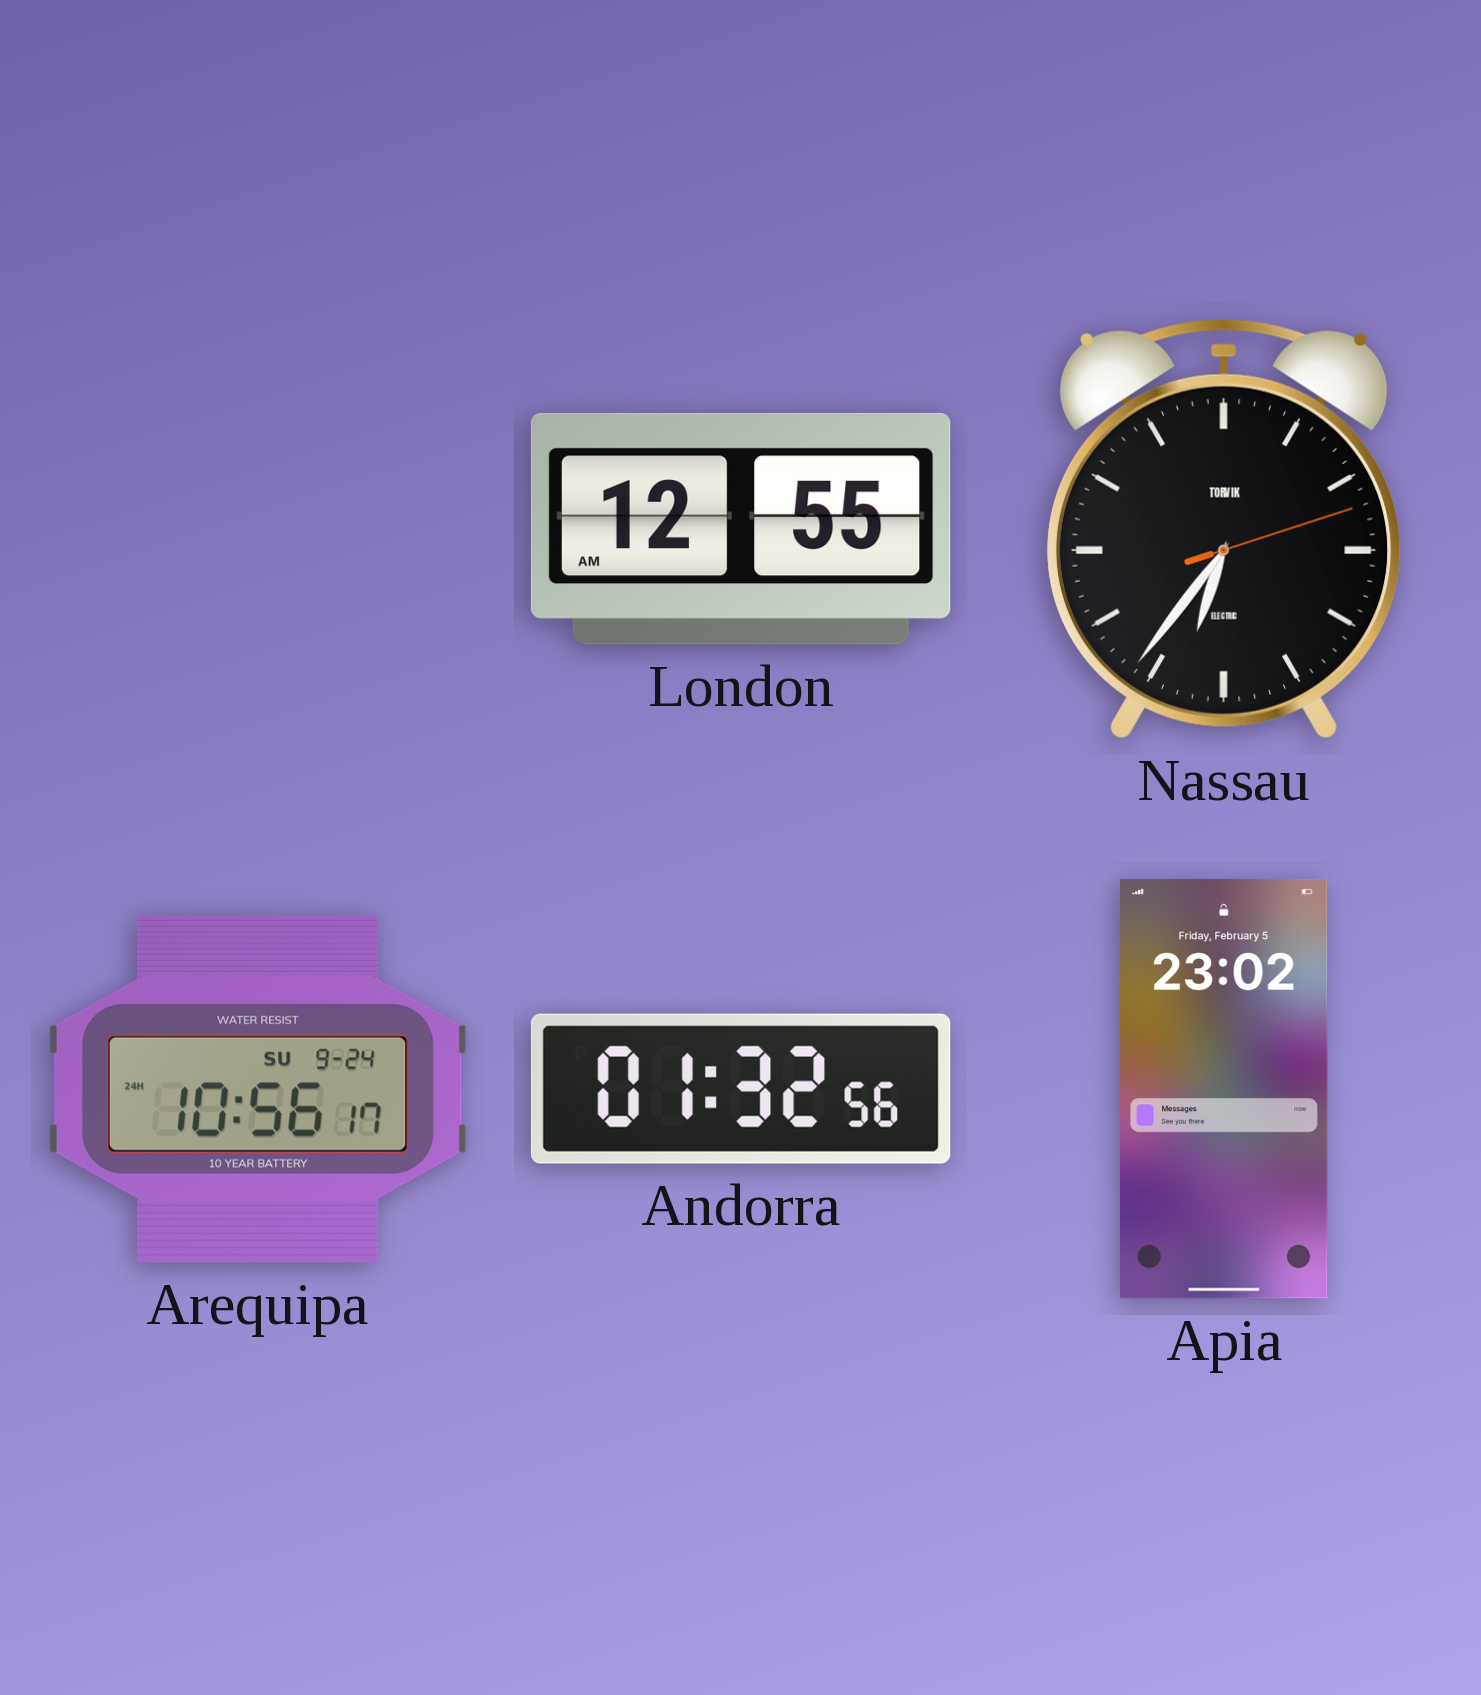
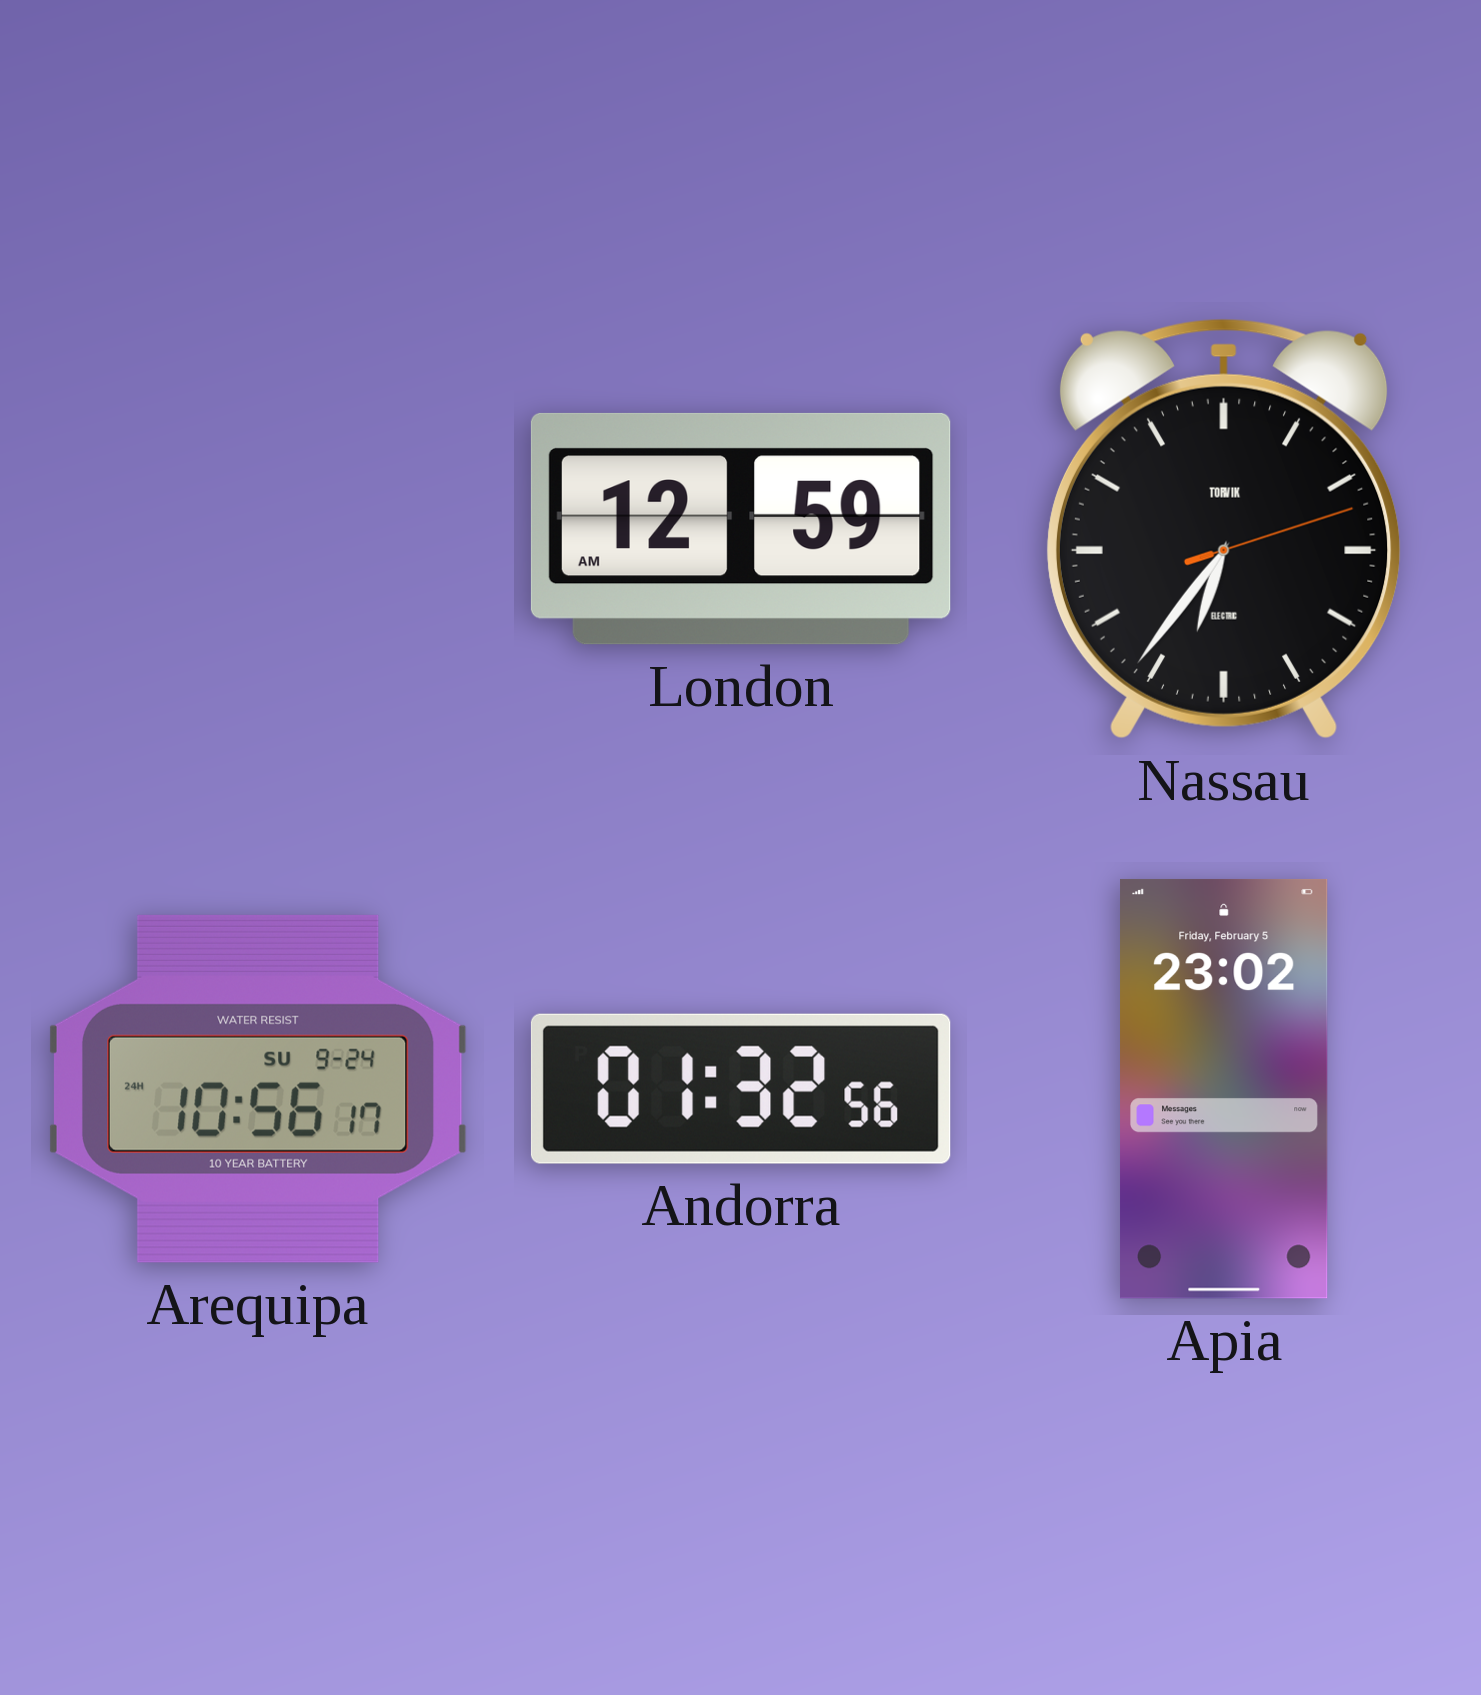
London: 12:55 -> 12:59
